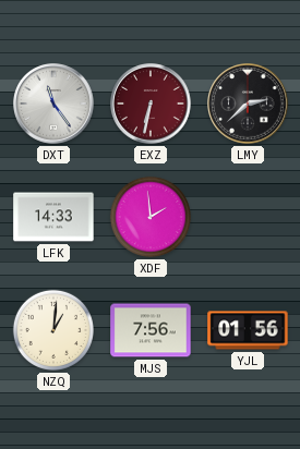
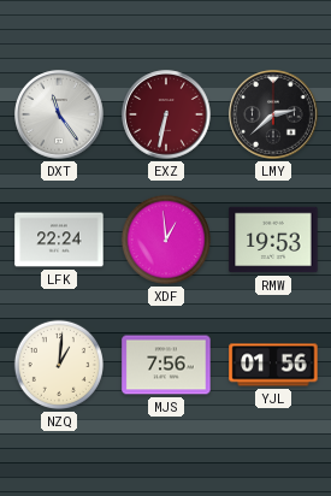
LFK: 14:33 -> 22:24
XDF: 1:59 -> 12:59
RMW: none -> 19:53
